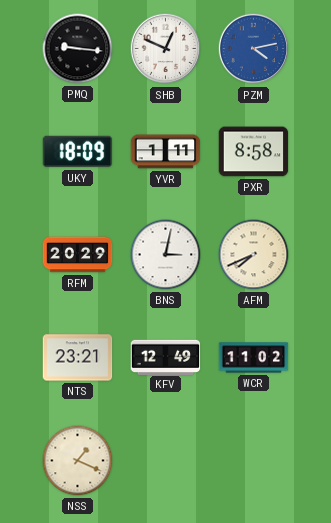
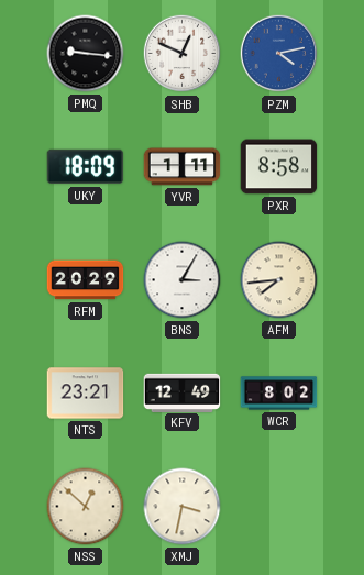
BNS: 3:02 -> 3:05
AFM: 7:41 -> 7:44
WCR: 11:02 -> 8:02
NSS: 1:19 -> 12:52
XMJ: none -> 3:32
